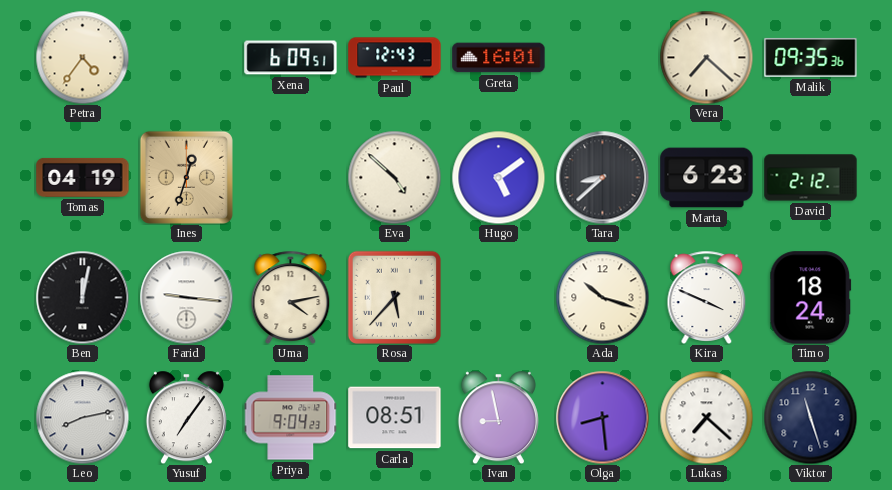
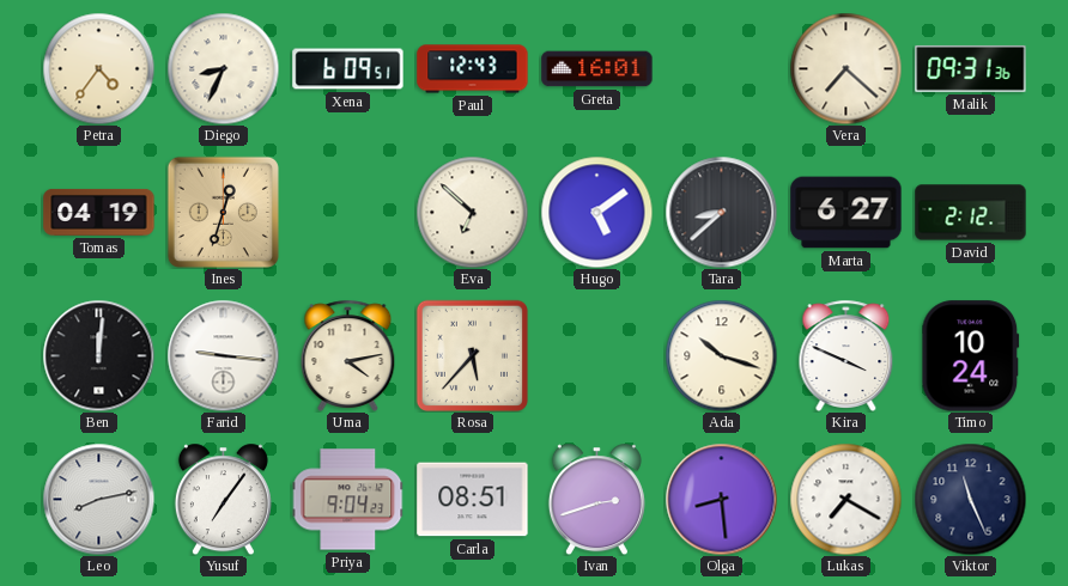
Diego: none -> 8:34
Malik: 09:35 -> 09:31
Eva: 4:52 -> 6:52
Marta: 6:23 -> 6:27
Ben: 12:02 -> 12:01
Timo: 18:24 -> 10:24
Ivan: 8:58 -> 2:42
Lukas: 7:22 -> 7:20
Viktor: 11:27 -> 11:26
